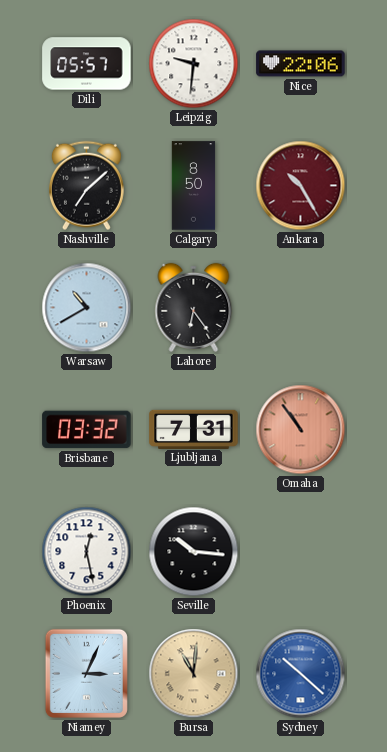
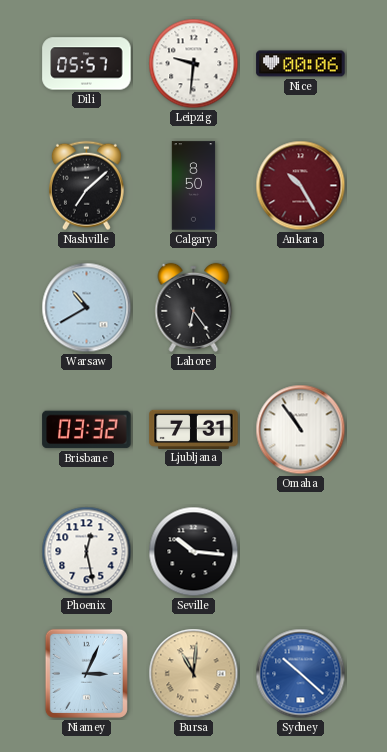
Nice: 22:06 -> 00:06
Omaha dial: salmon -> white
